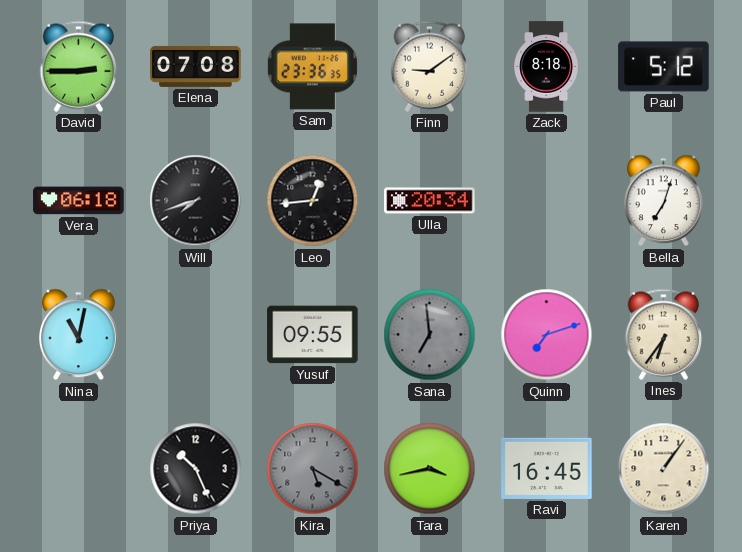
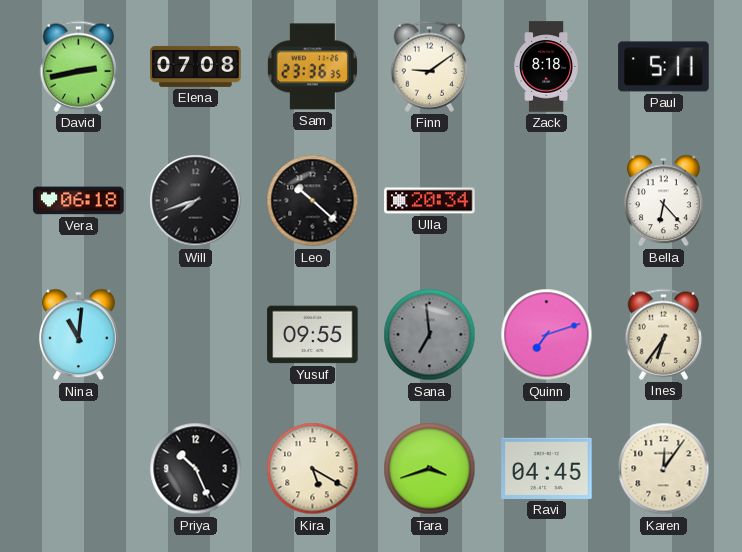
David: 2:45 -> 2:43
Paul: 5:12 -> 5:11
Leo: 12:44 -> 10:22
Bella: 7:03 -> 6:23
Nina: 11:02 -> 11:01
Kira dial: grey -> cream
Tara: 3:43 -> 3:42
Ravi: 16:45 -> 04:45
Karen: 1:06 -> 12:06
